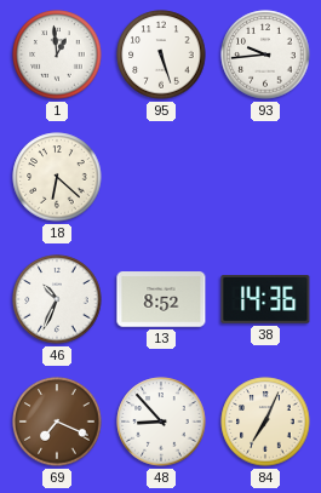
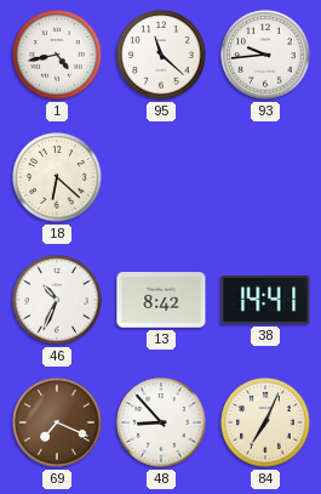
1: 12:59 -> 4:43
95: 5:27 -> 11:22
13: 8:52 -> 8:42
38: 14:36 -> 14:41
